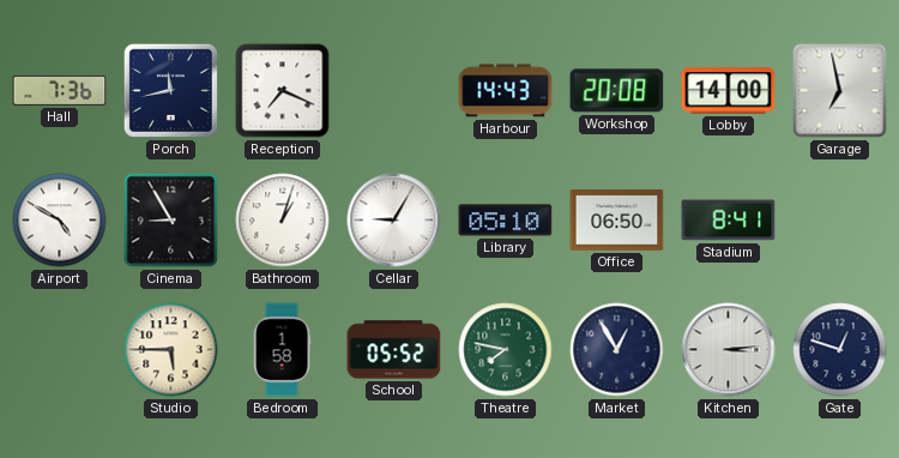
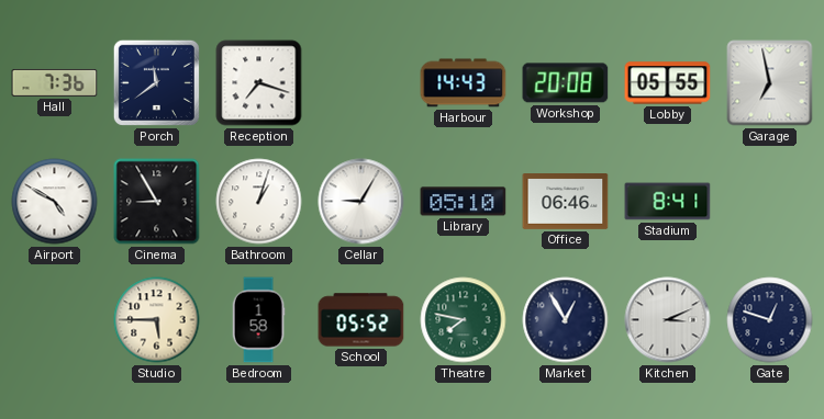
Porch: 11:43 -> 11:39
Reception: 7:19 -> 7:18
Lobby: 14:00 -> 05:55
Office: 06:50 -> 06:46
Kitchen: 3:14 -> 3:11
